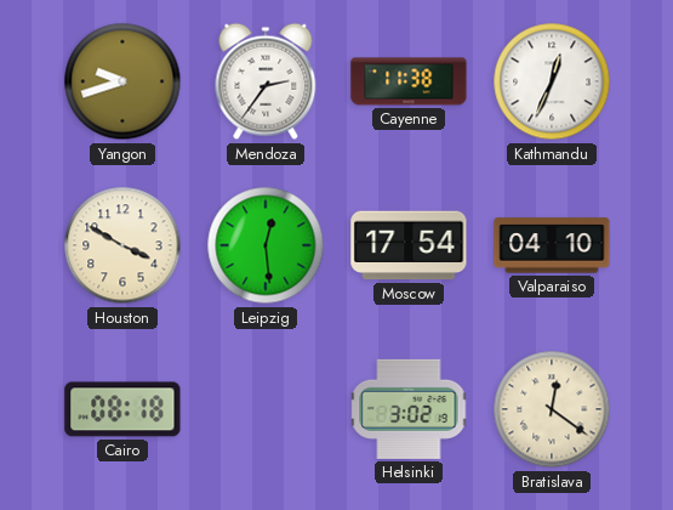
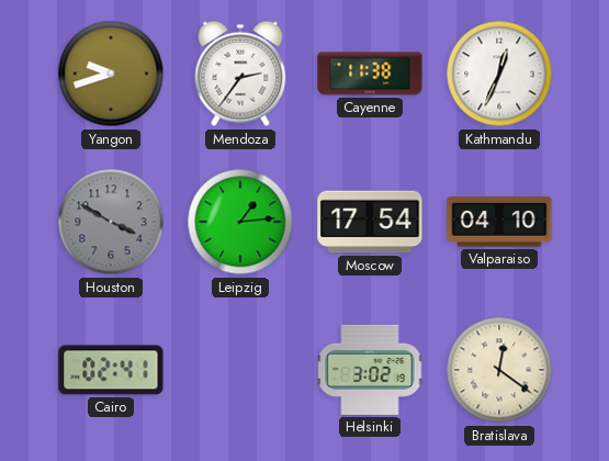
Houston dial: cream -> grey
Leipzig: 12:29 -> 1:14
Cairo: 08:18 -> 02:41
